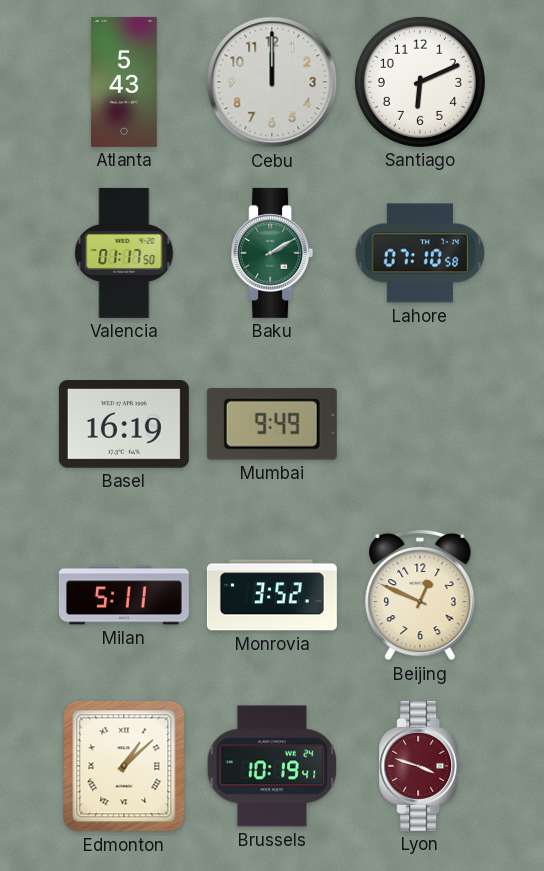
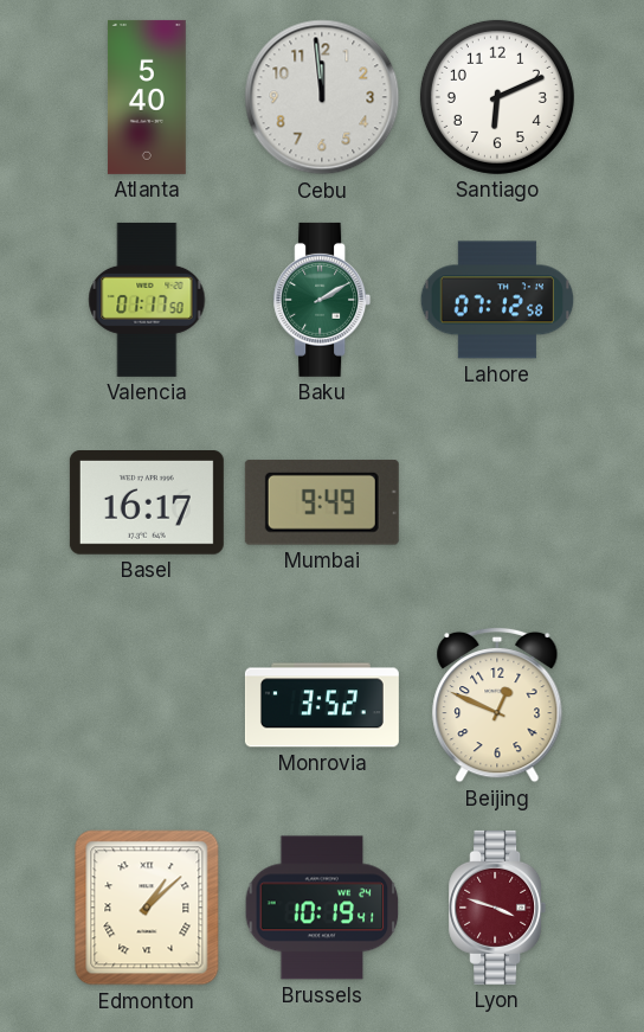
Atlanta: 5:43 -> 5:40
Cebu: 12:00 -> 11:59
Lahore: 07:10 -> 07:12
Basel: 16:19 -> 16:17
Milan: 5:11 -> none
